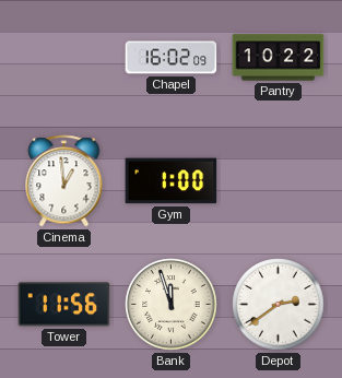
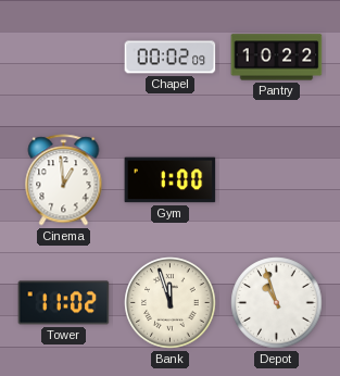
Chapel: 16:02 -> 00:02
Tower: 11:56 -> 11:02
Depot: 2:39 -> 10:57
